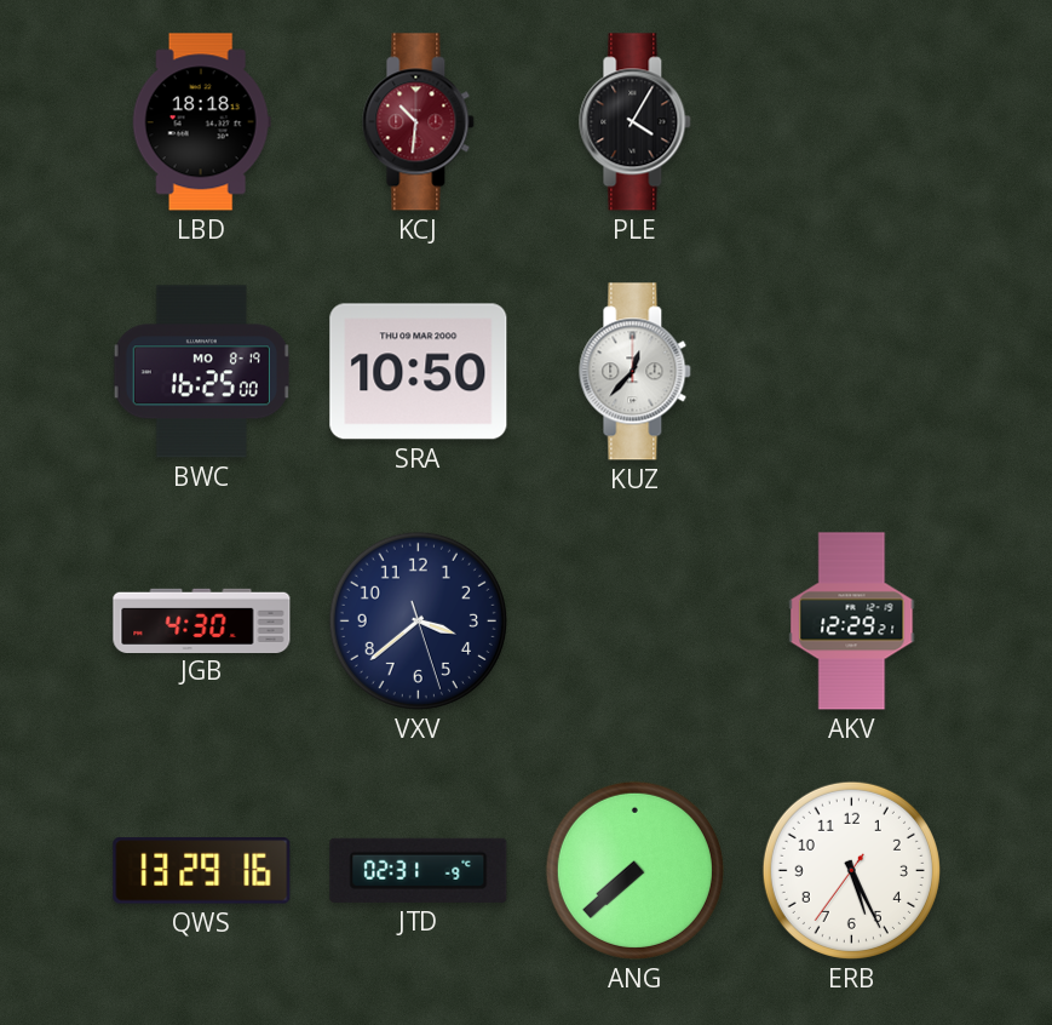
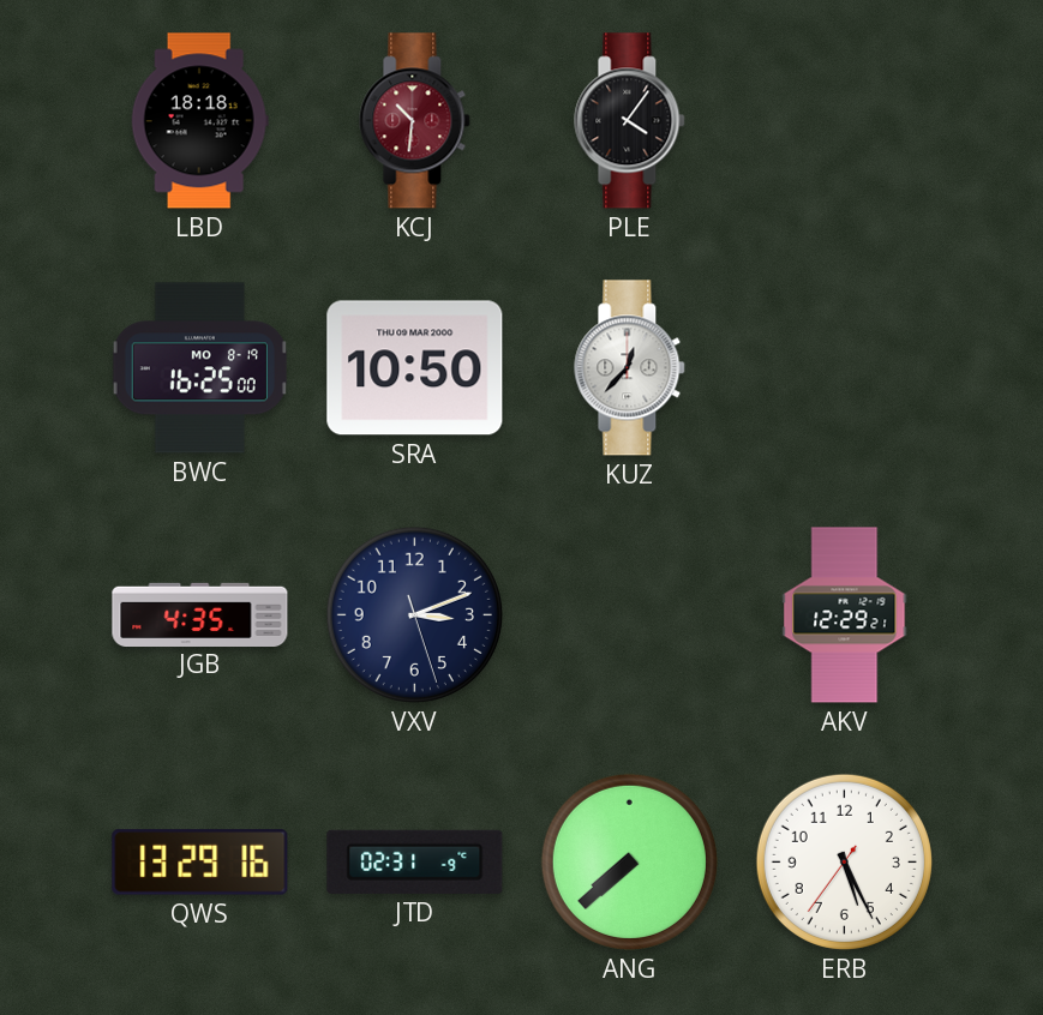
PLE: 4:05 -> 4:06
JGB: 4:30 -> 4:35
VXV: 3:38 -> 3:11
